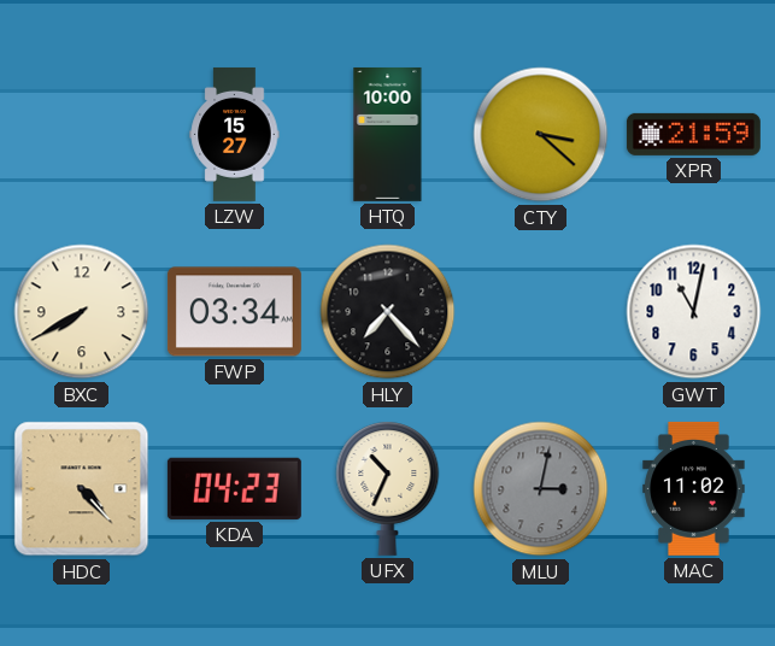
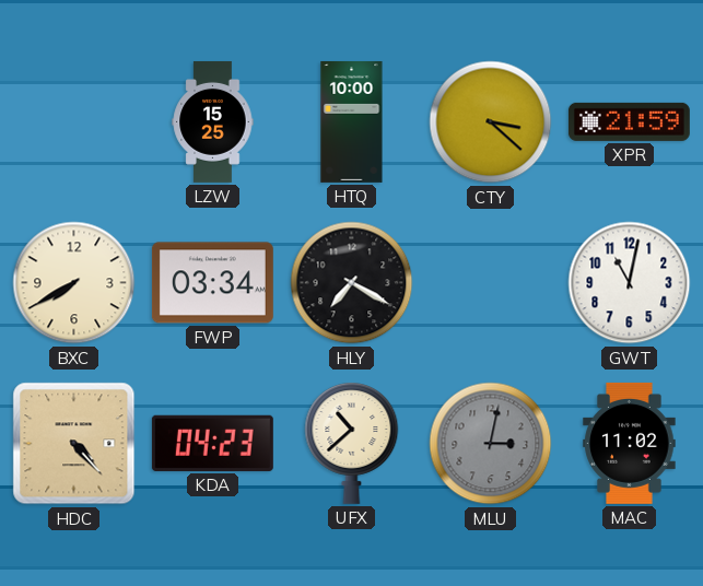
LZW: 15:27 -> 15:25
HLY: 7:23 -> 7:20
UFX: 10:34 -> 10:38
